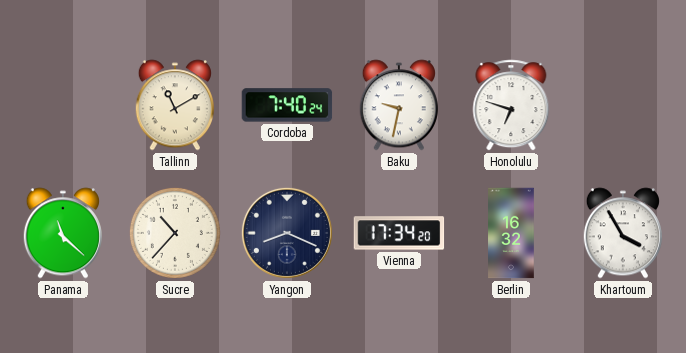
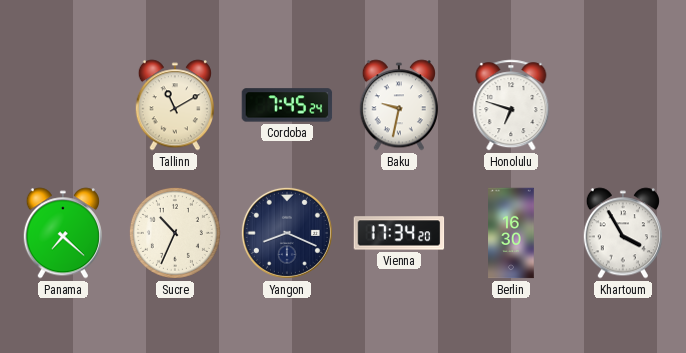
Cordoba: 7:40 -> 7:45
Panama: 11:22 -> 7:22
Sucre: 10:37 -> 10:34
Berlin: 16:32 -> 16:30
